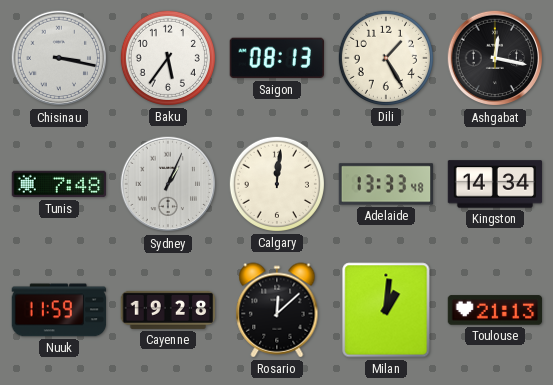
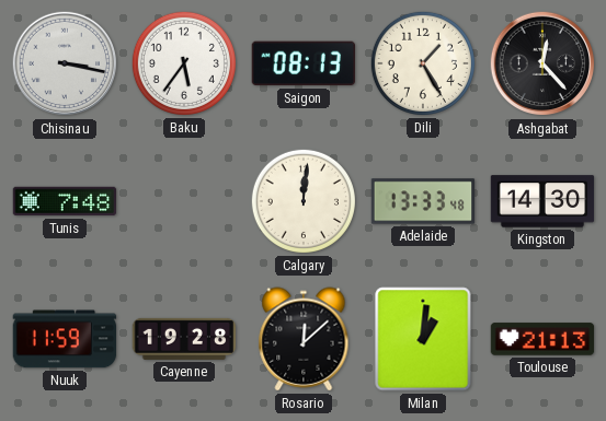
Ashgabat: 12:17 -> 12:23
Sydney: 1:04 -> none
Kingston: 14:34 -> 14:30
